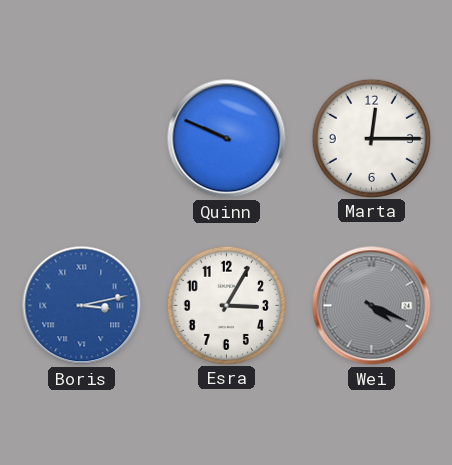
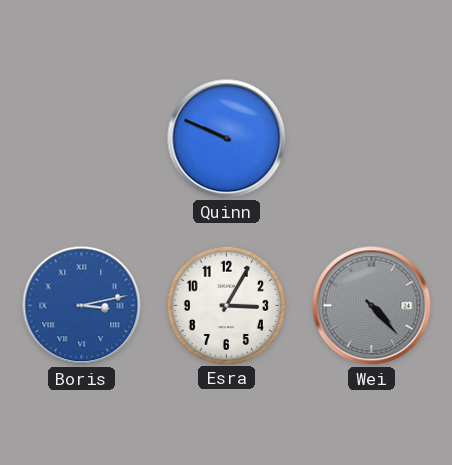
Marta: 12:15 -> none
Wei: 4:19 -> 4:23
